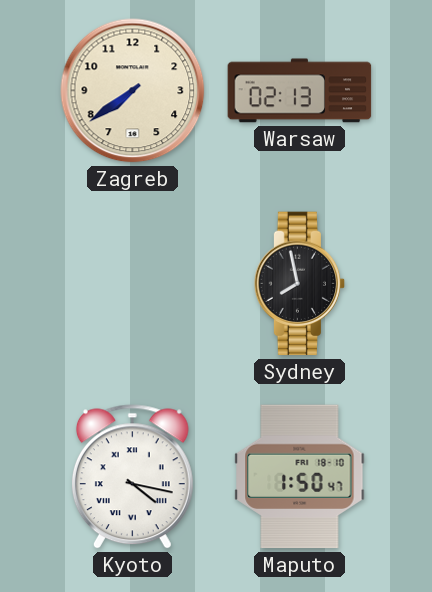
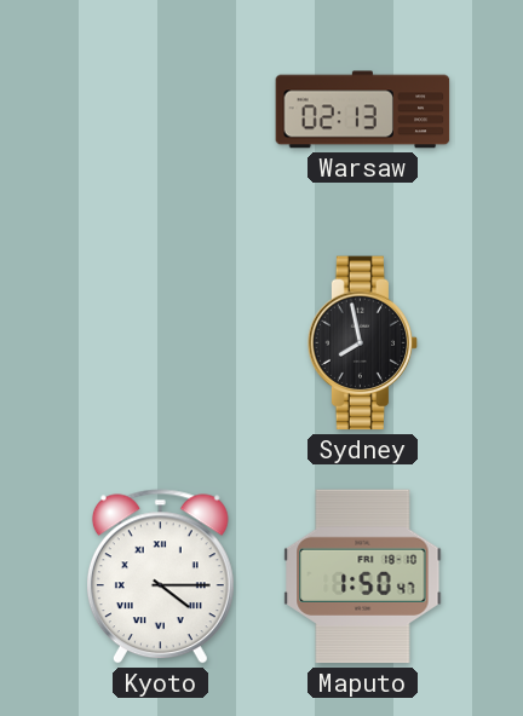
Zagreb: 7:39 -> none
Kyoto: 4:17 -> 4:15
